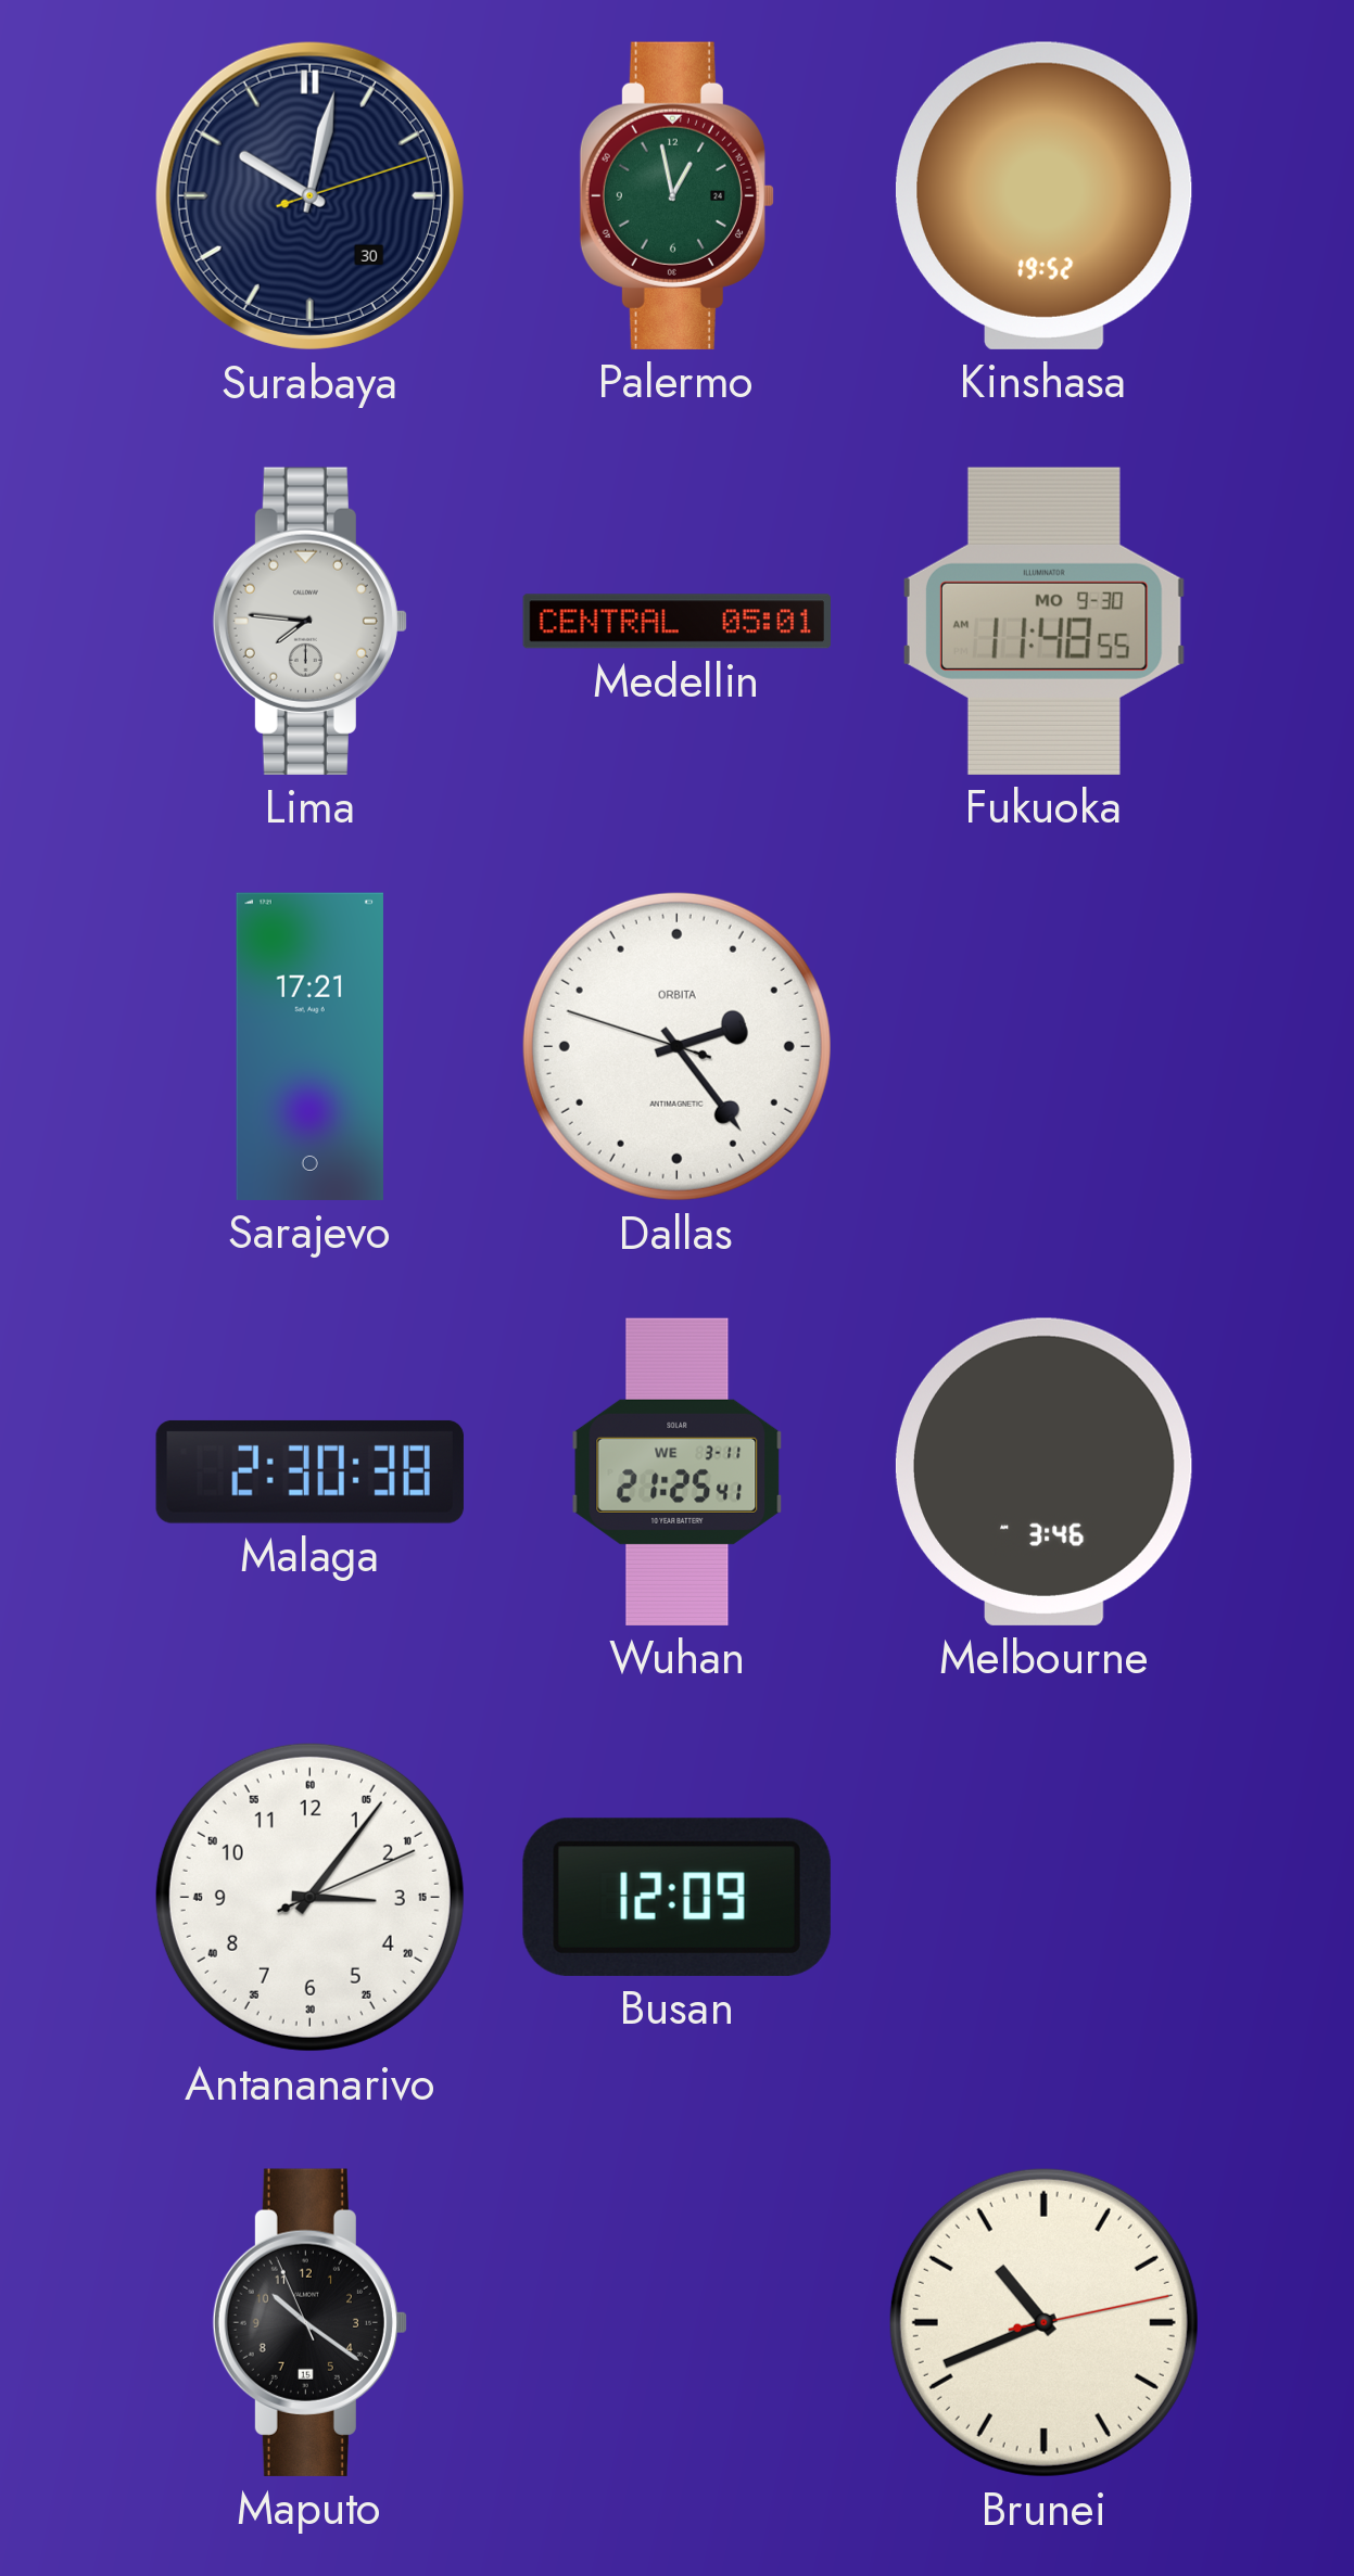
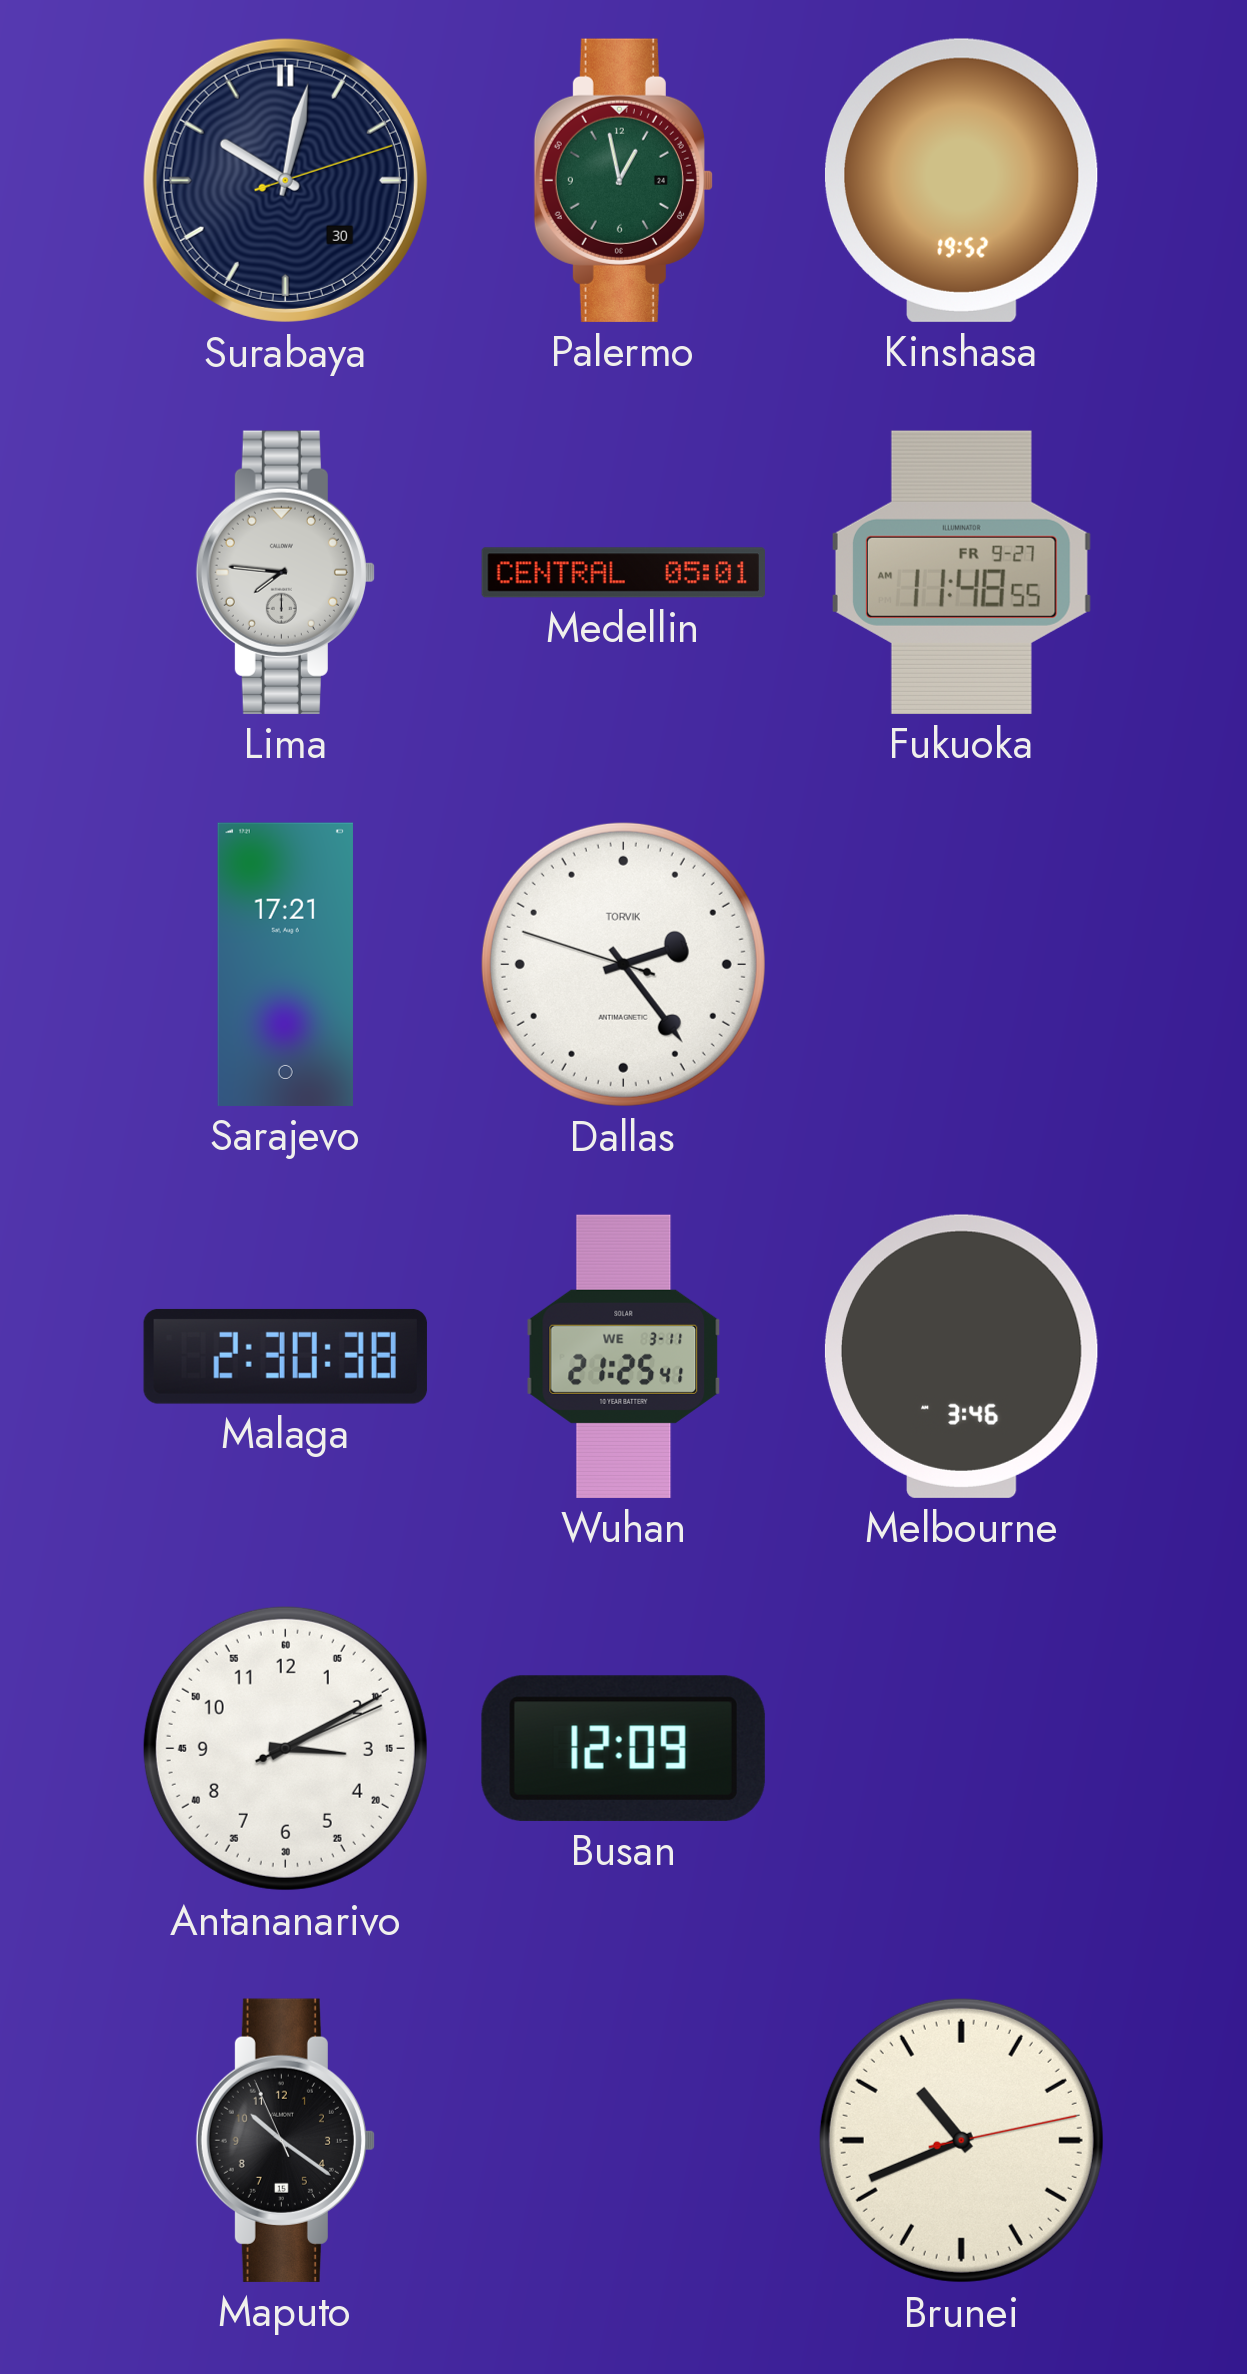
Fukuoka date: MO 9-30 -> FR 9-27
Dallas brand: ORBITA -> TORVIK
Antananarivo: 3:06 -> 3:10
